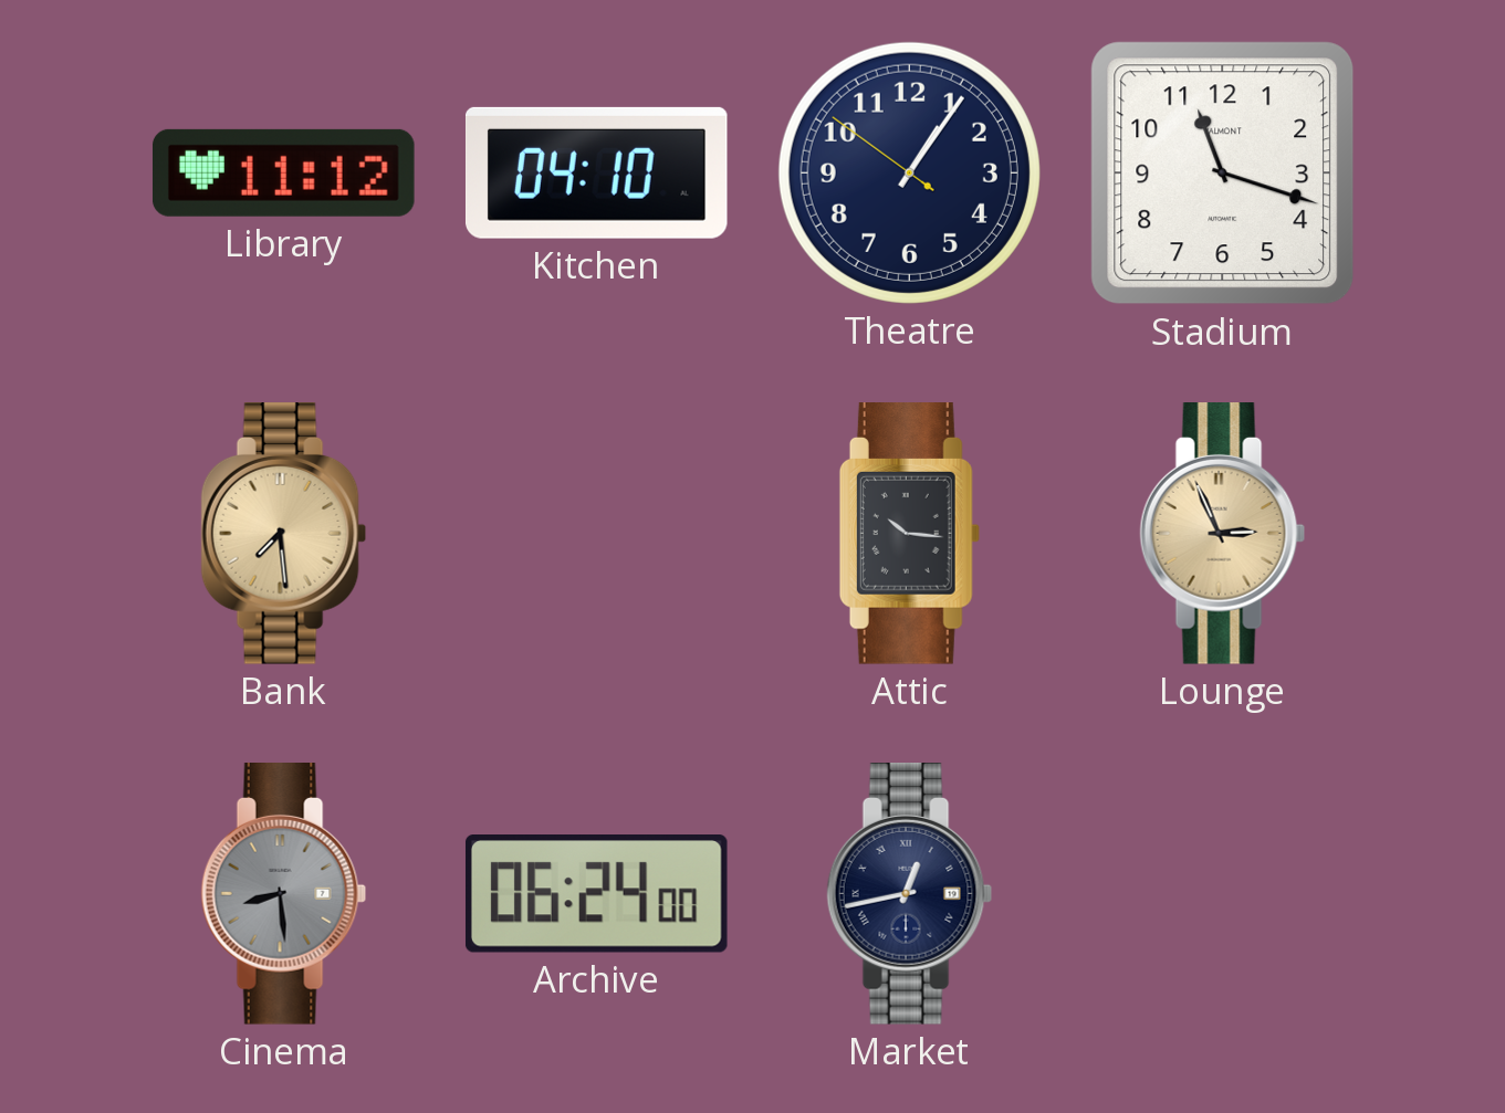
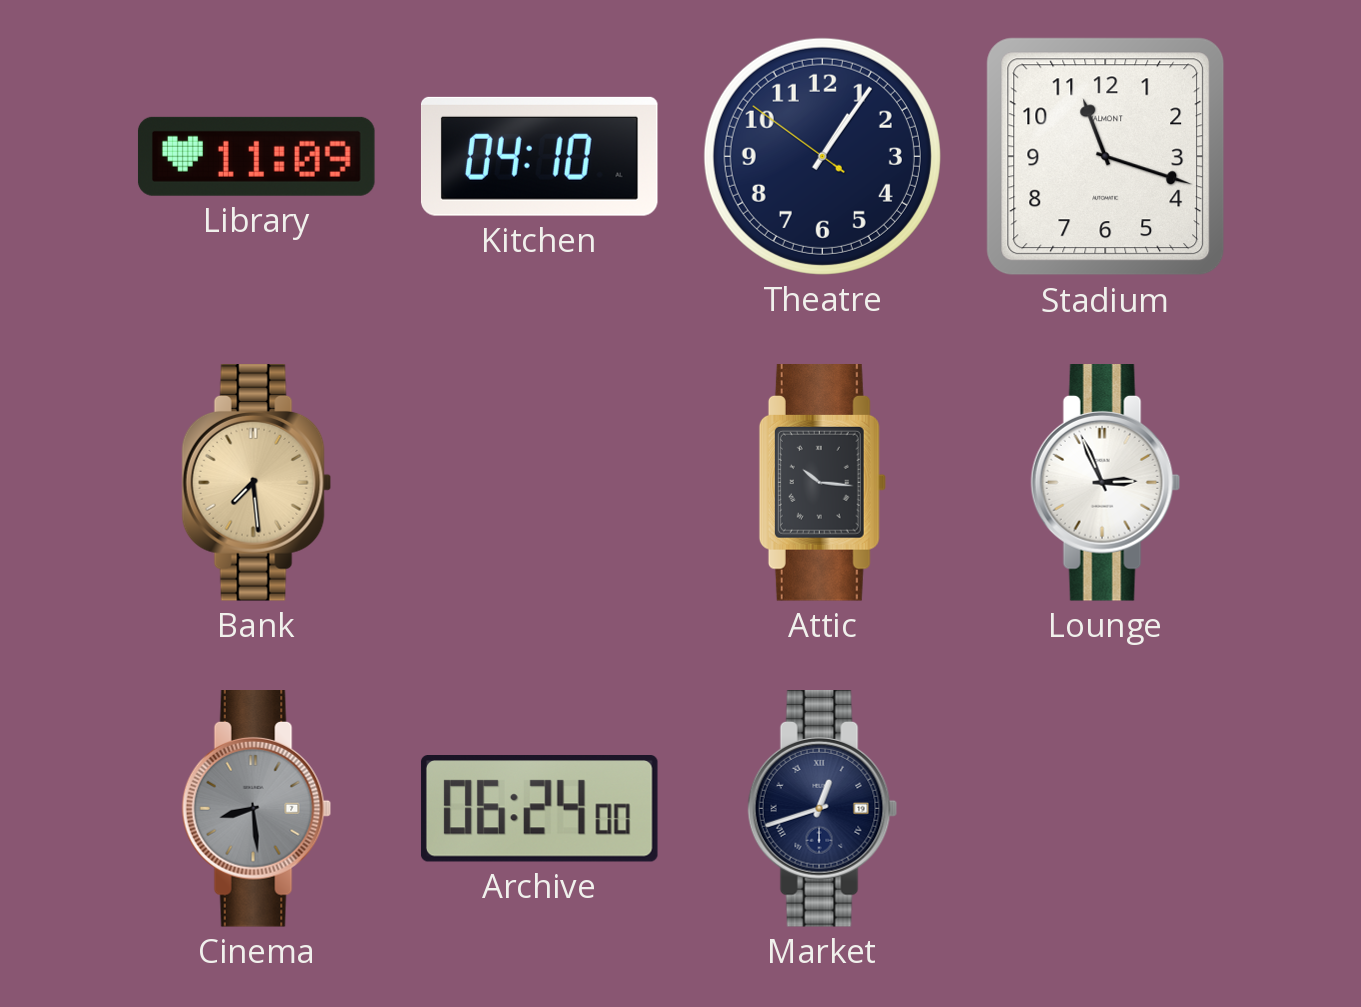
Library: 11:12 -> 11:09
Lounge dial: champagne -> white
Market: 12:43 -> 12:42
